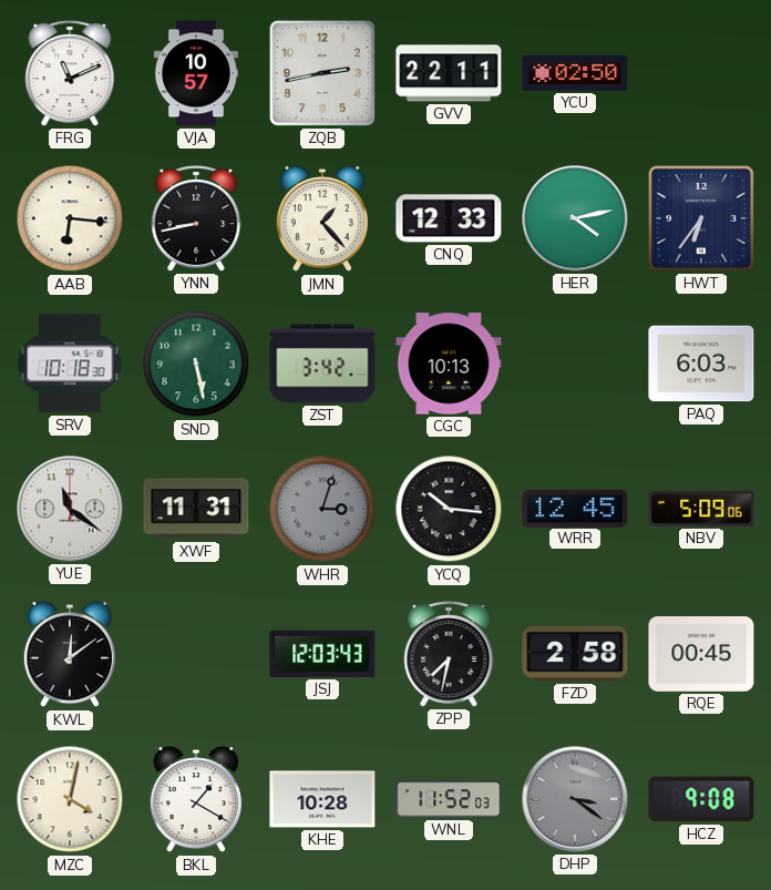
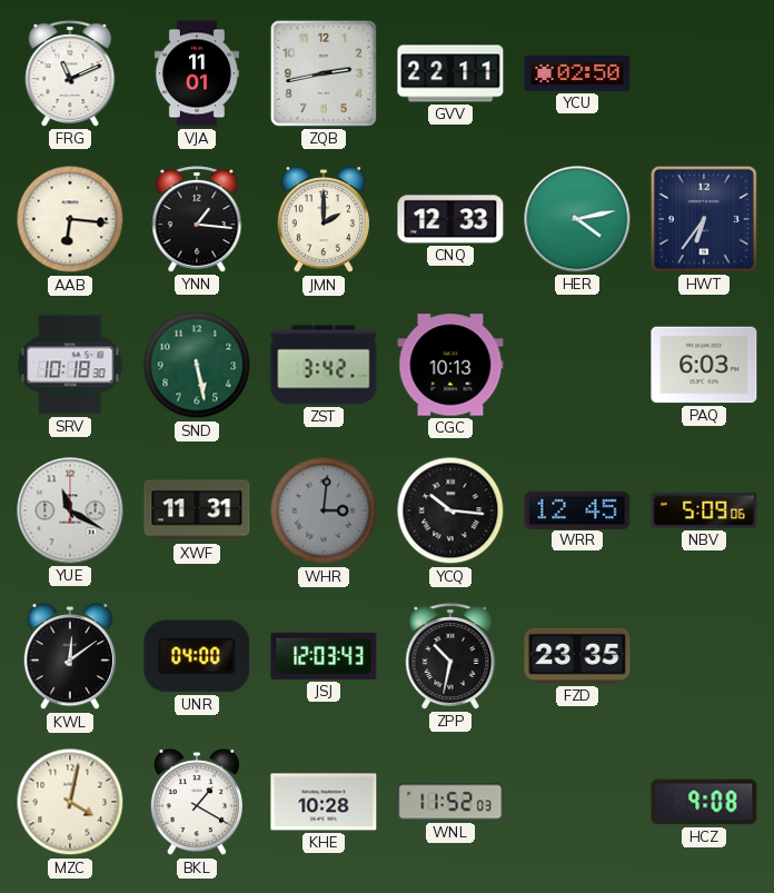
VJA: 10:57 -> 11:01
YNN: 8:43 -> 1:16
JMN: 1:23 -> 2:00
YUE: 11:21 -> 11:20
WHR: 3:03 -> 3:01
UNR: none -> 04:00
ZPP: 7:32 -> 10:32
FZD: 2:58 -> 23:35
RQE: 00:45 -> none
DHP: 3:21 -> none
